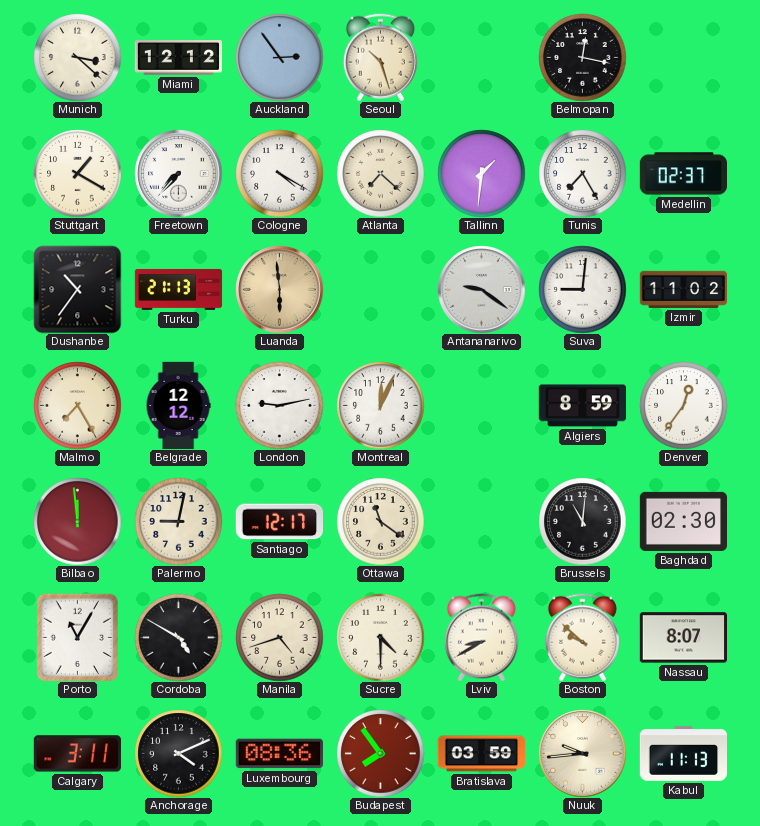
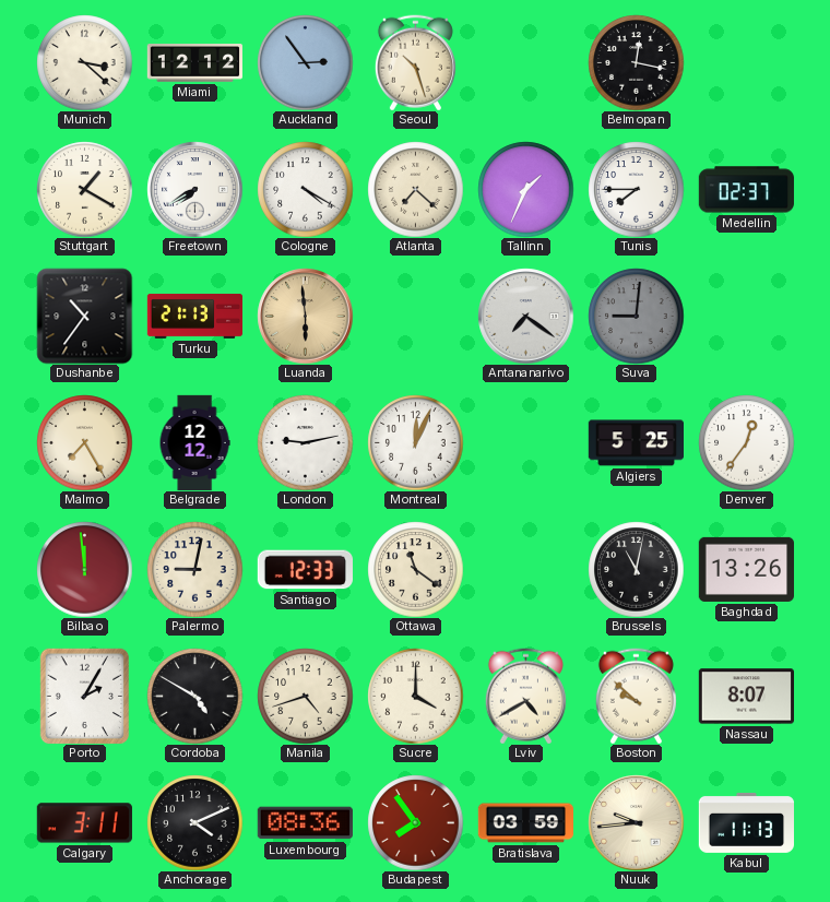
Freetown: 7:37 -> 7:40
Tallinn: 1:31 -> 1:34
Tunis: 7:25 -> 7:45
Antananarivo: 9:21 -> 7:21
Suva dial: white -> grey
Izmir: 11:02 -> none
Algiers: 8:59 -> 5:25
Santiago: 12:17 -> 12:33
Brussels: 11:01 -> 11:02
Baghdad: 02:30 -> 13:26
Porto: 11:05 -> 2:05
Sucre: 4:30 -> 4:00
Lviv: 8:40 -> 4:40
